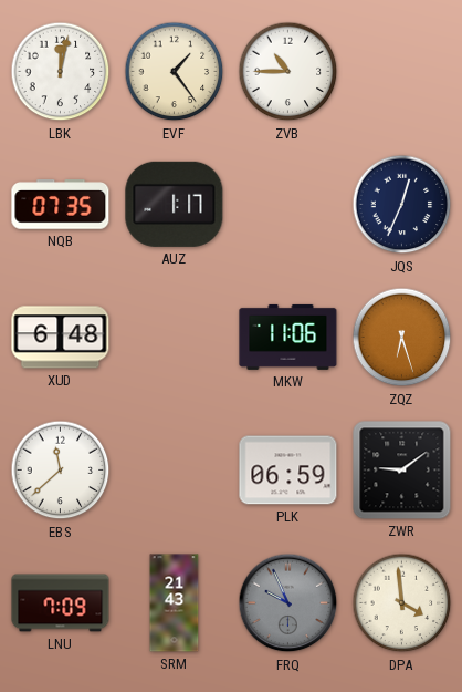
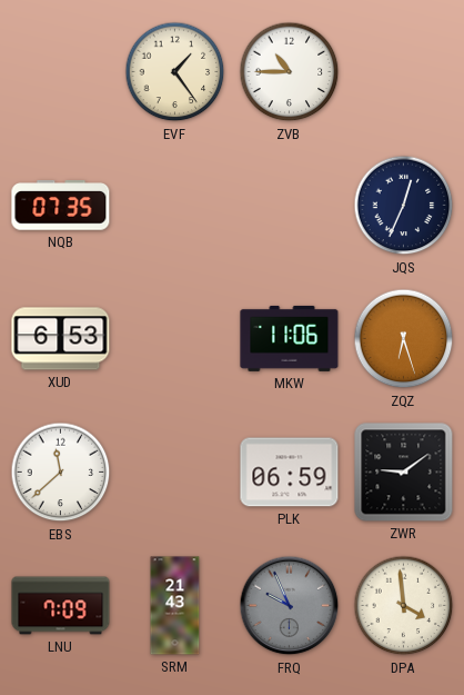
LBK: 12:02 -> none
AUZ: 1:17 -> none
XUD: 6:48 -> 6:53
